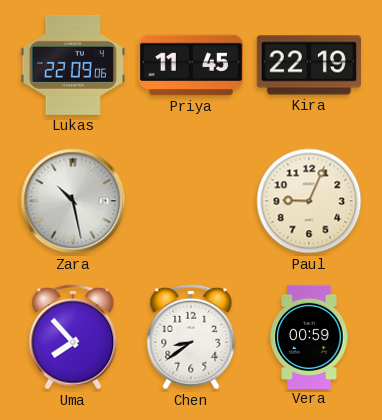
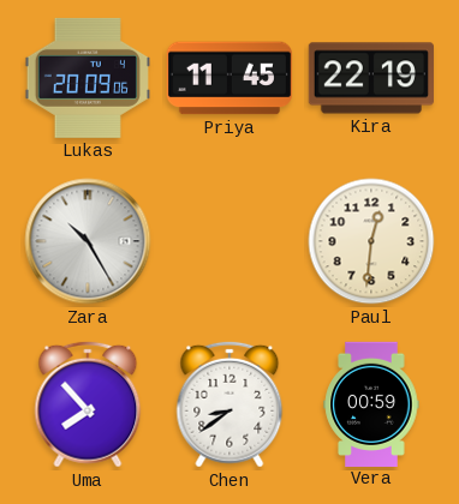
Lukas: 22:09 -> 20:09
Zara: 10:28 -> 10:25
Paul: 9:04 -> 12:31
